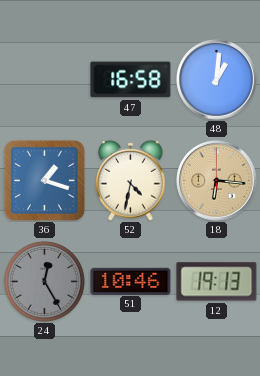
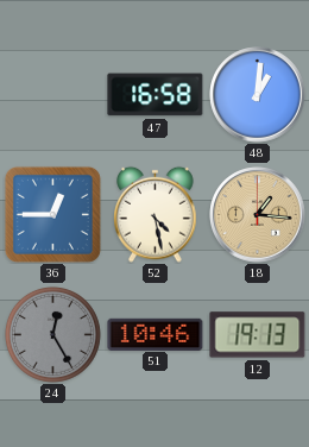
36: 1:18 -> 12:45
52: 4:32 -> 4:28
18: 6:16 -> 1:16
